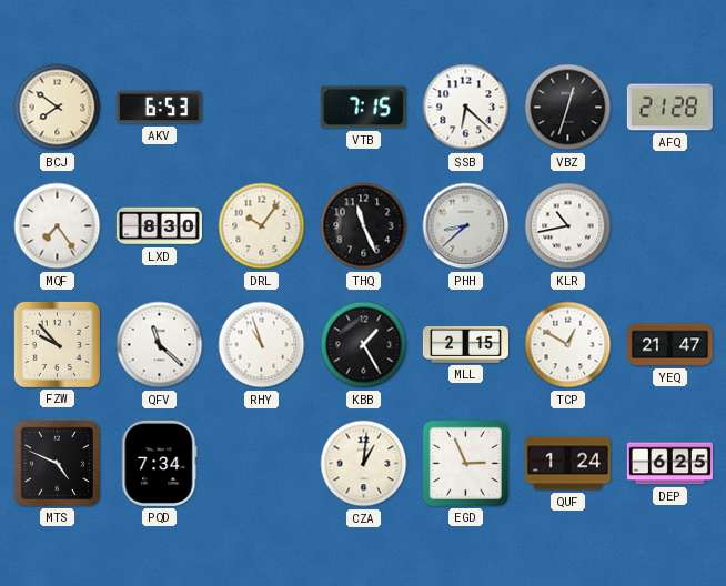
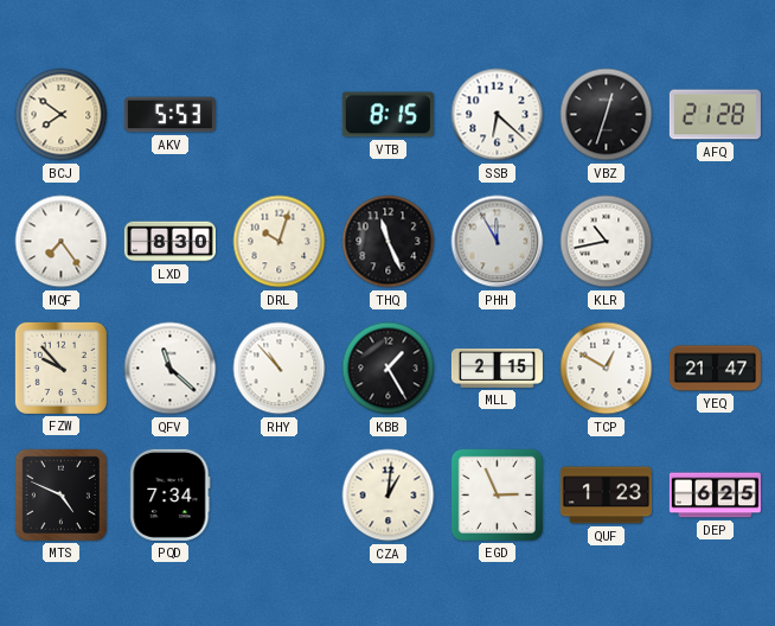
AKV: 6:53 -> 5:53
VTB: 7:15 -> 8:15
DRL: 10:06 -> 10:03
PHH: 8:38 -> 11:55
RHY: 10:57 -> 10:53
QUF: 1:24 -> 1:23
